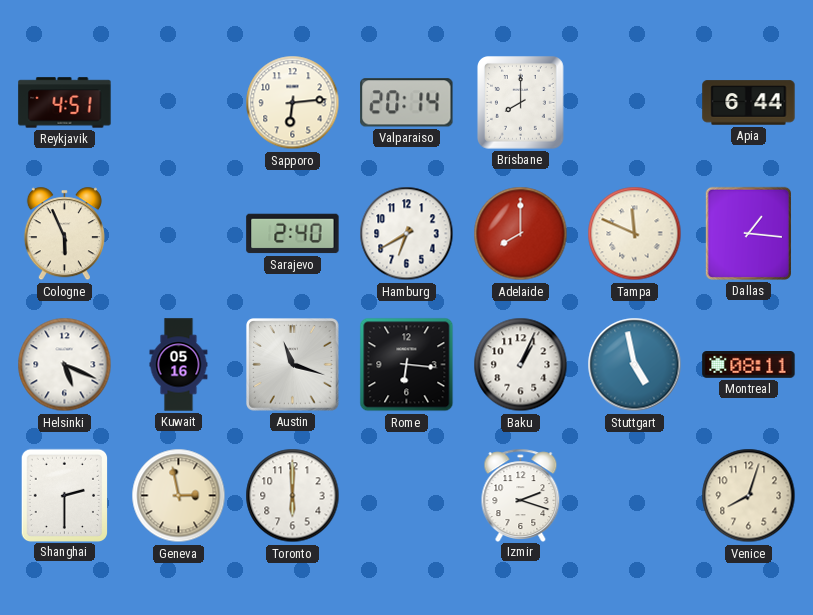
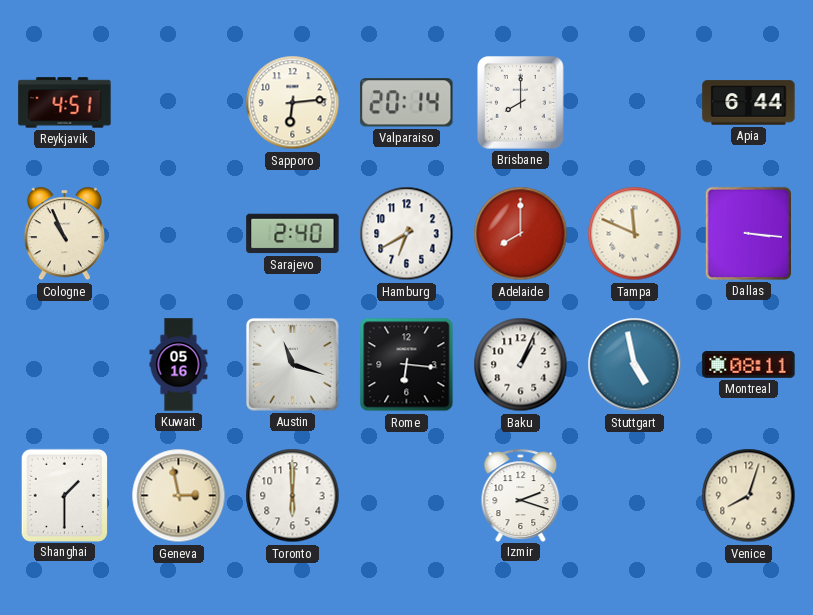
Cologne: 5:56 -> 10:56
Dallas: 1:16 -> 3:16
Helsinki: 5:19 -> none
Shanghai: 2:30 -> 1:30
